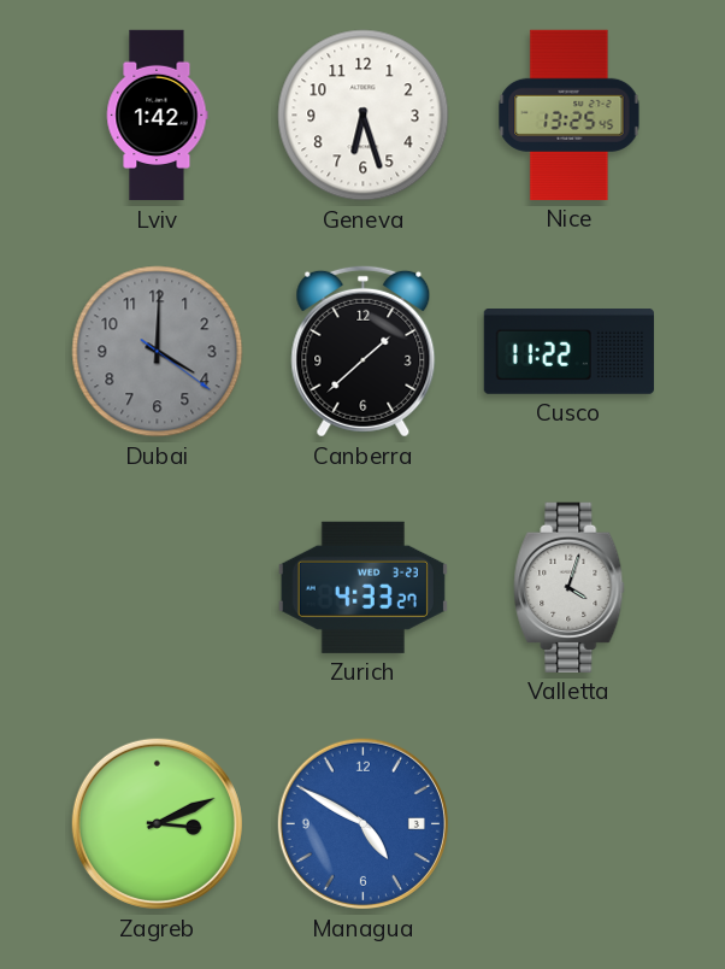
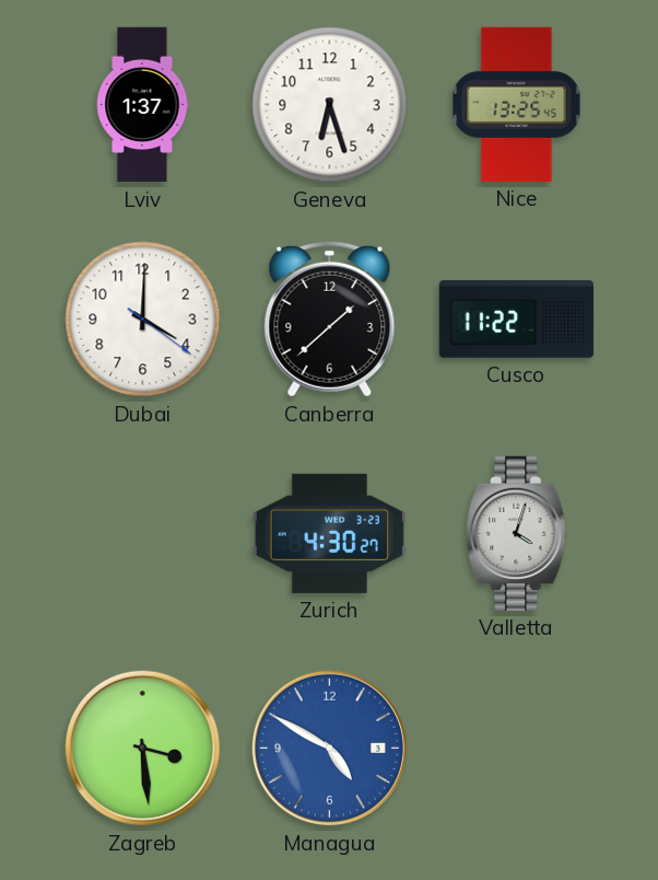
Lviv: 1:42 -> 1:37
Dubai dial: grey -> white
Zurich: 4:33 -> 4:30
Zagreb: 3:11 -> 3:29
